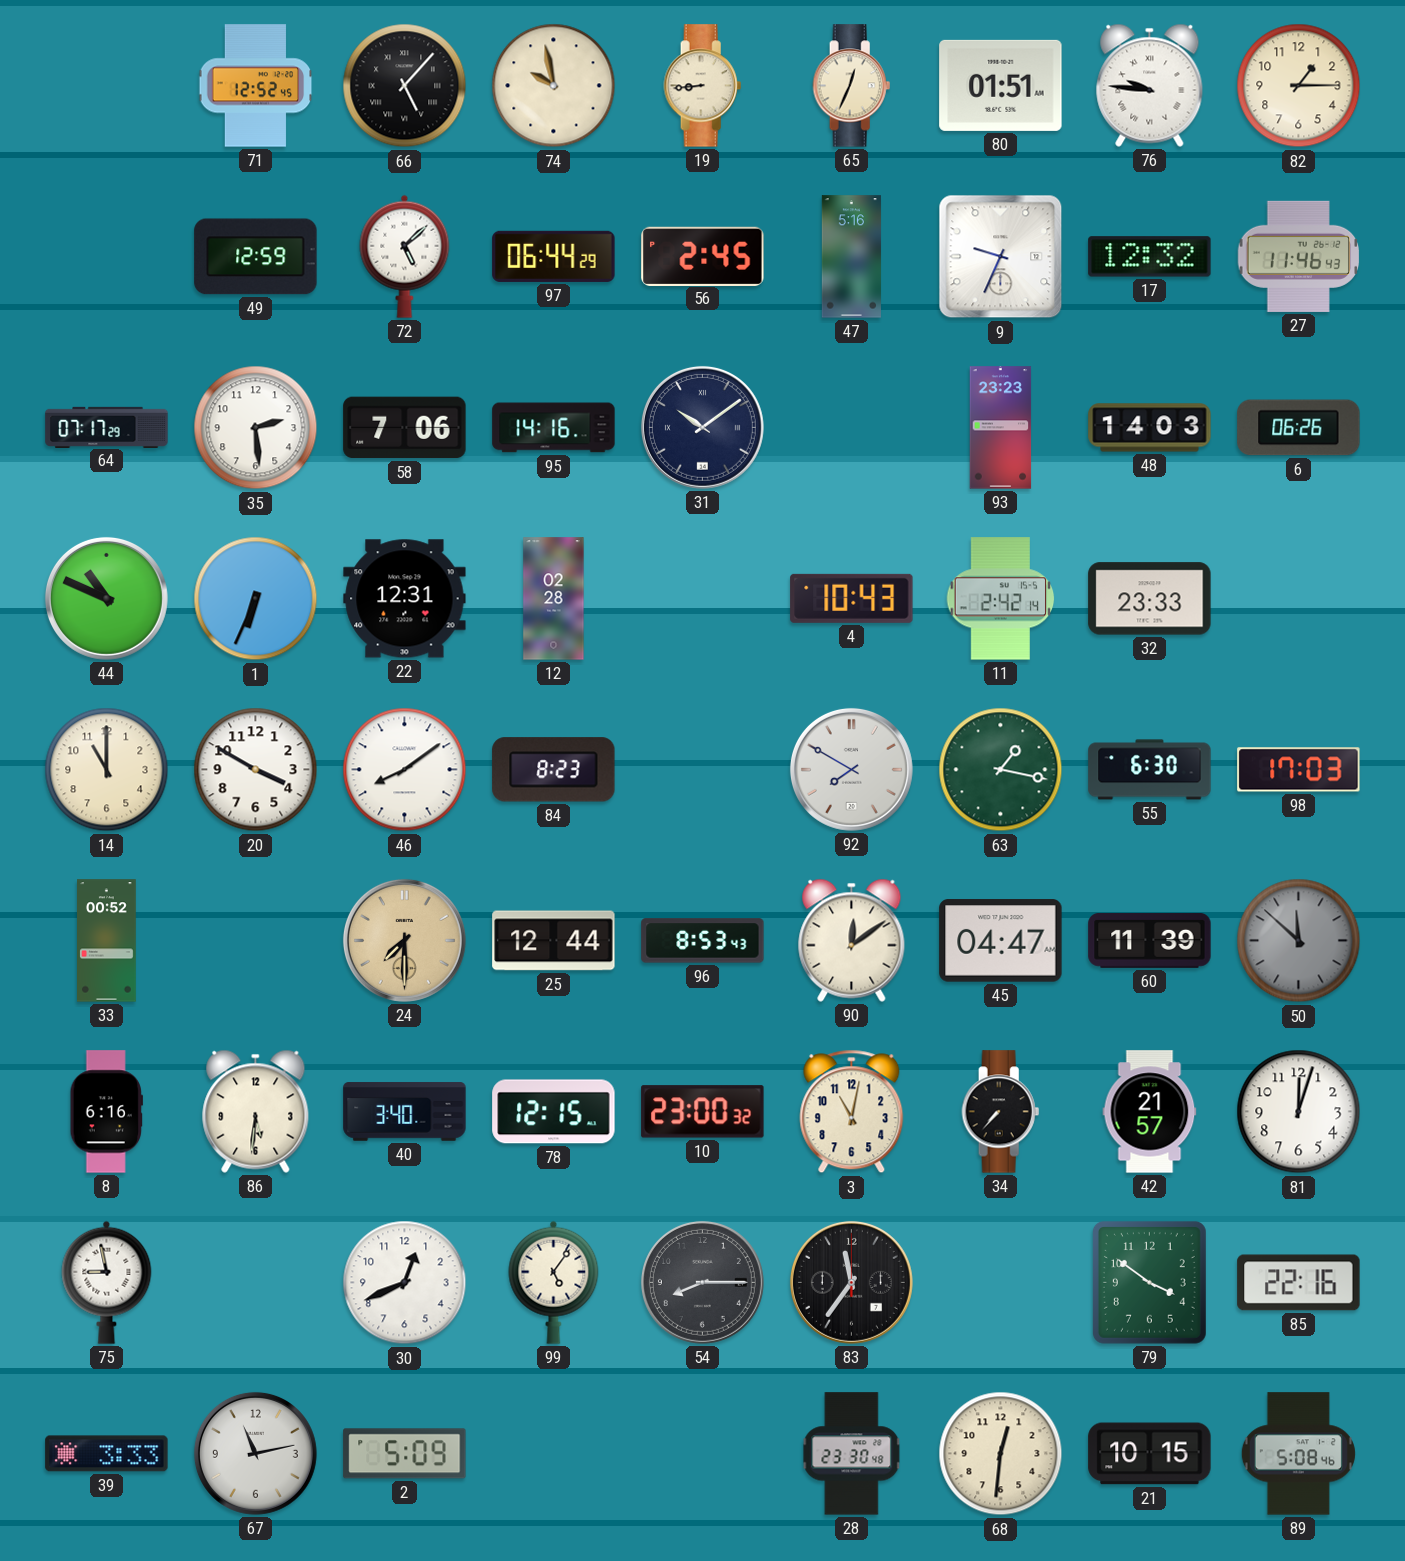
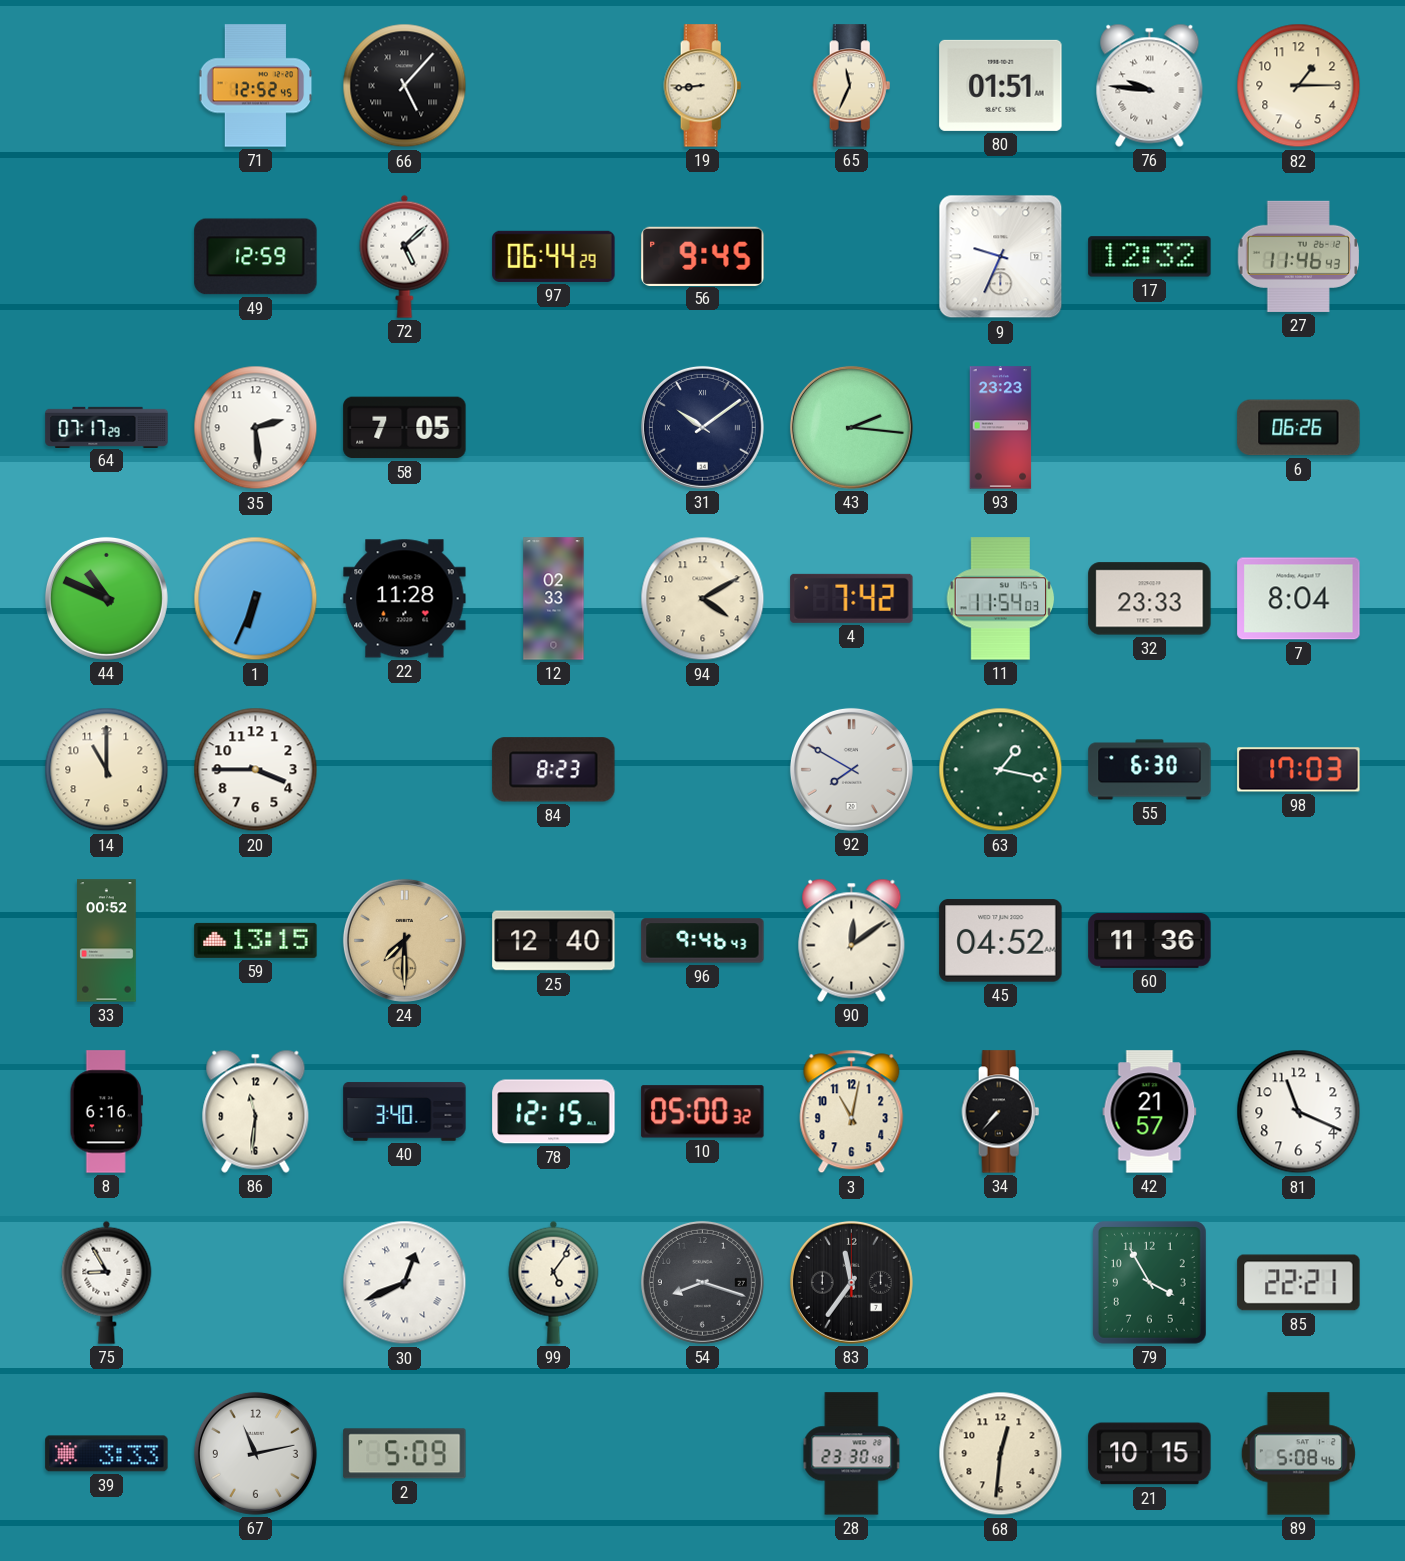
74: 9:58 -> none
65: 12:34 -> 11:34
56: 2:45 -> 9:45
47: 5:16 -> none
58: 7:06 -> 7:05
95: 14:16 -> none
43: none -> 2:16
48: 14:03 -> none
22: 12:31 -> 11:28
12: 02:28 -> 02:33
94: none -> 4:10
4: 10:43 -> 7:42
11: 2:42 -> 11:54
7: none -> 8:04
20: 3:50 -> 3:45
46: 8:09 -> none
59: none -> 13:15
25: 12:44 -> 12:40
96: 8:53 -> 9:46
45: 04:47 -> 04:52
60: 11:39 -> 11:36
50: 11:52 -> none
86: 5:31 -> 11:31
10: 23:00 -> 05:00
81: 12:03 -> 11:19
75: 8:58 -> 8:55
30 numerals: Arabic -> Roman
54: 8:15 -> 8:18
79: 3:51 -> 3:55
85: 22:16 -> 22:21
